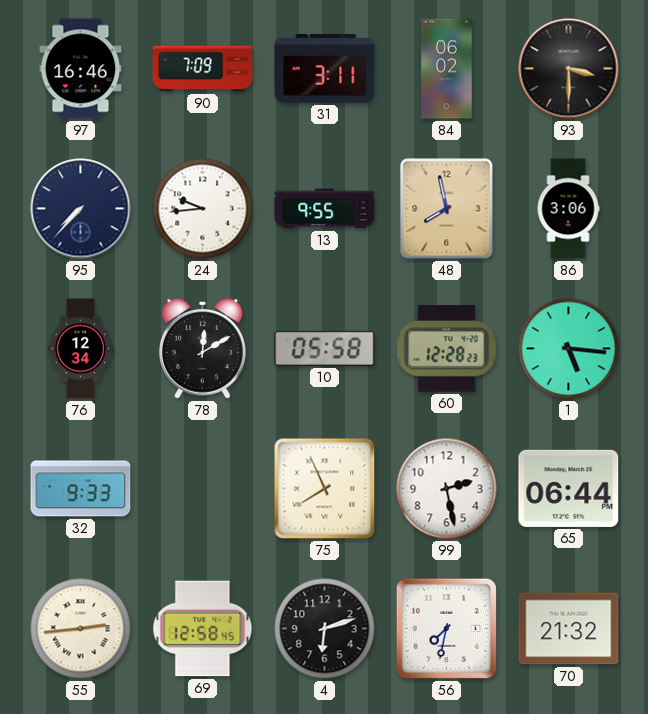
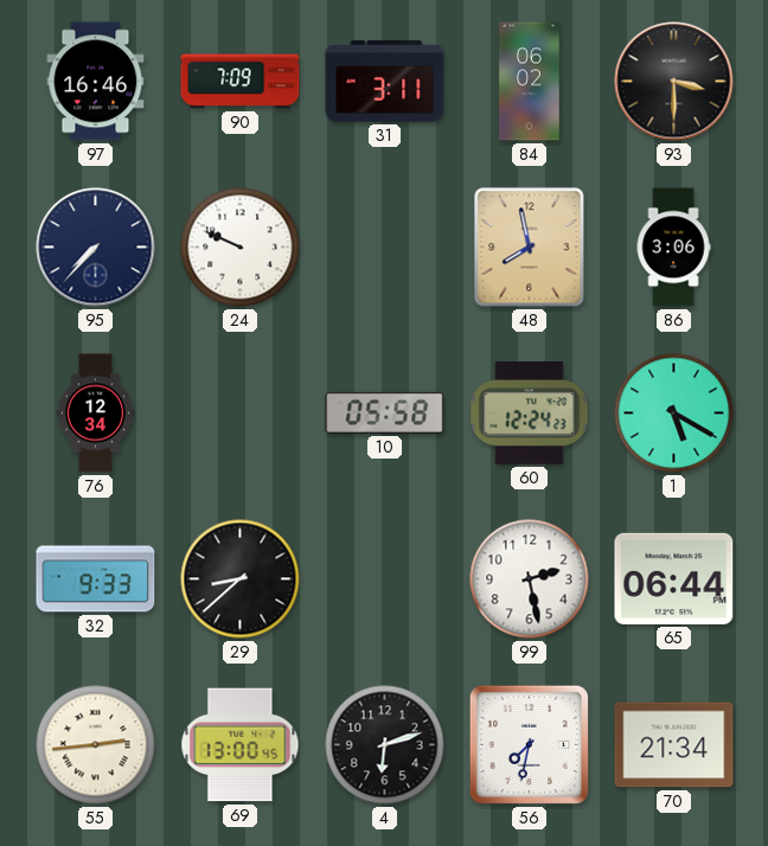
24: 9:44 -> 9:49
13: 9:55 -> none
78: 12:10 -> none
60: 12:28 -> 12:24
1: 5:16 -> 5:20
29: none -> 8:38
75: 7:56 -> none
69: 12:58 -> 13:00
70: 21:32 -> 21:34
